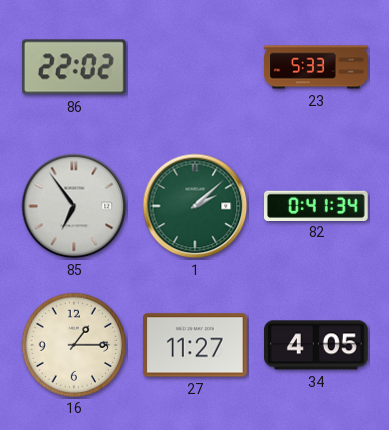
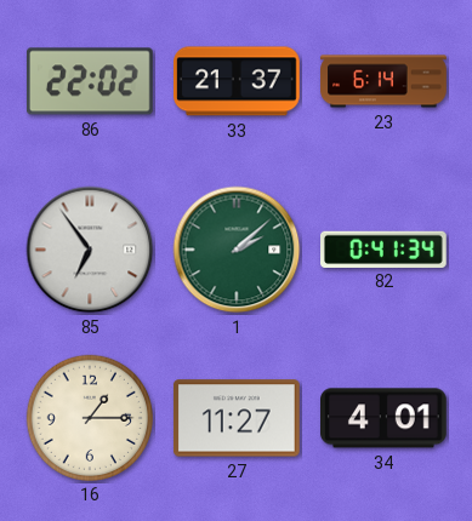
33: none -> 21:37
23: 5:33 -> 6:14
34: 4:05 -> 4:01
